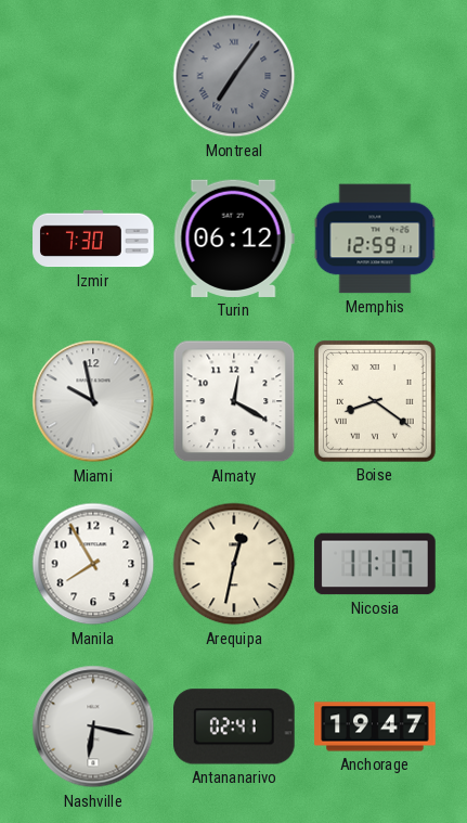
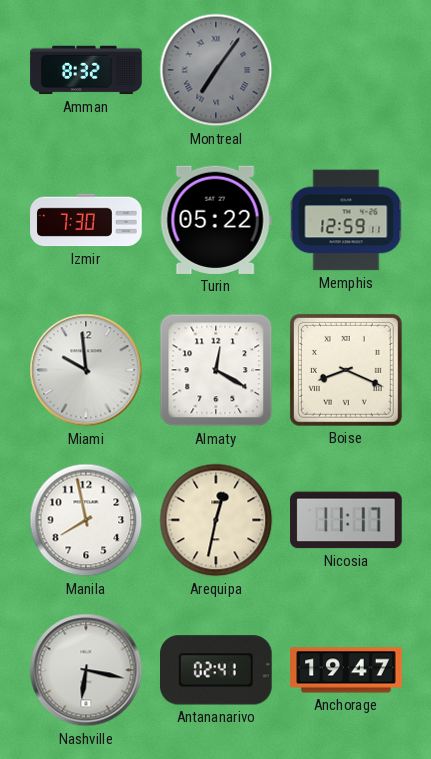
Amman: none -> 8:32
Turin: 06:12 -> 05:22
Miami: 9:58 -> 9:59
Boise: 8:21 -> 8:19
Manila: 7:55 -> 7:58
